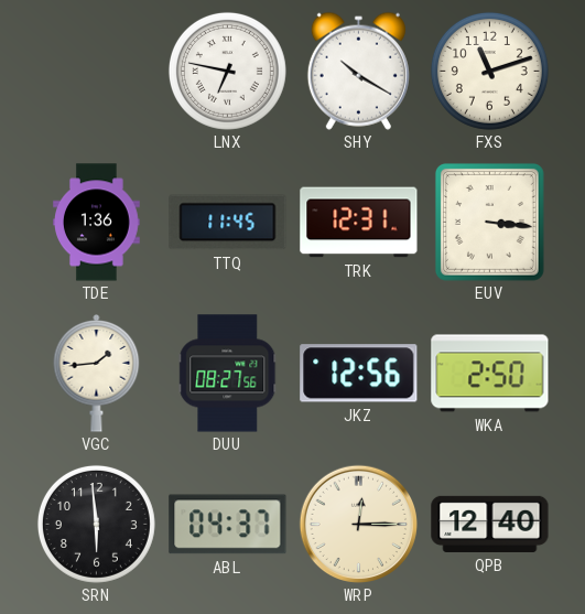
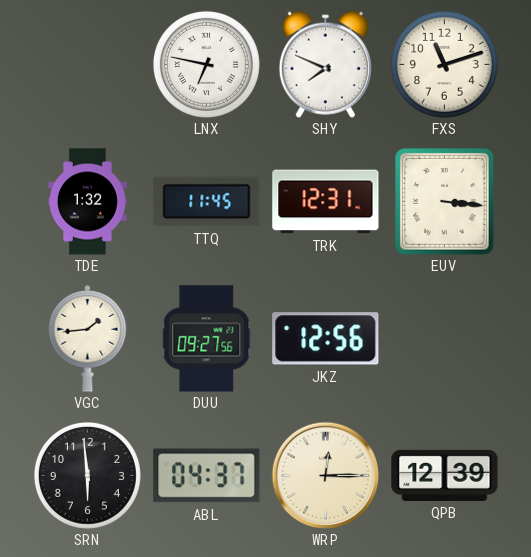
SHY: 10:20 -> 7:49
TDE: 1:36 -> 1:32
DUU: 08:27 -> 09:27
WKA: 2:50 -> none
QPB: 12:40 -> 12:39
